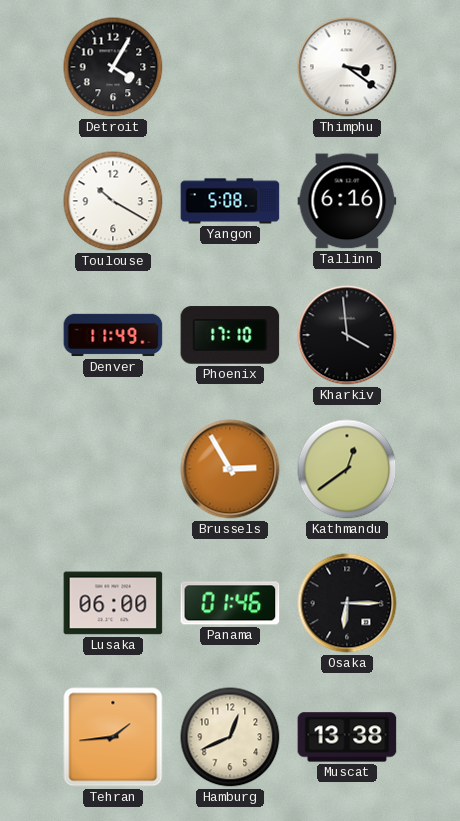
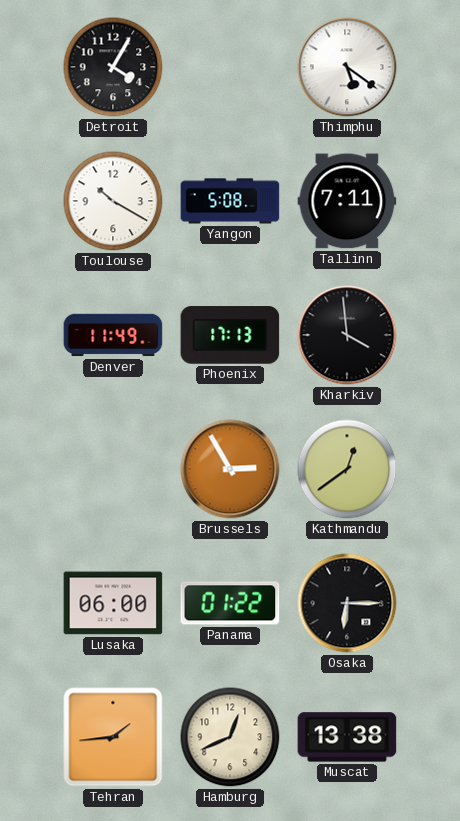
Thimphu: 3:21 -> 5:21
Tallinn: 6:16 -> 7:11
Phoenix: 17:10 -> 17:13
Panama: 01:46 -> 01:22
